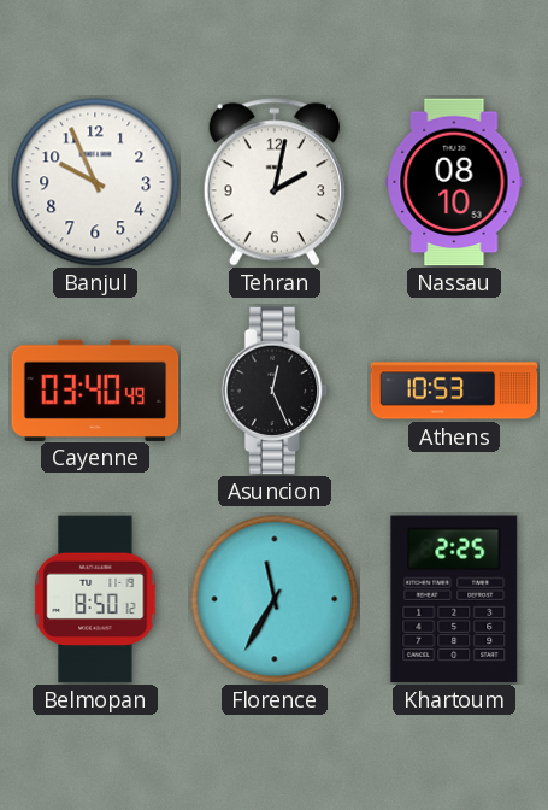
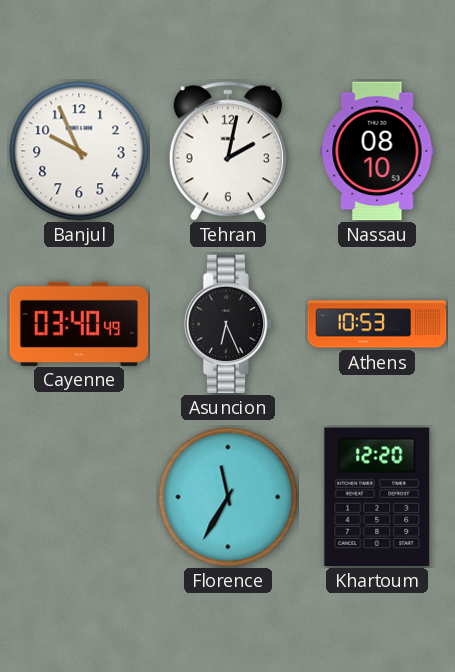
Asuncion: 12:26 -> 6:26
Belmopan: 8:50 -> none
Khartoum: 2:25 -> 12:20
